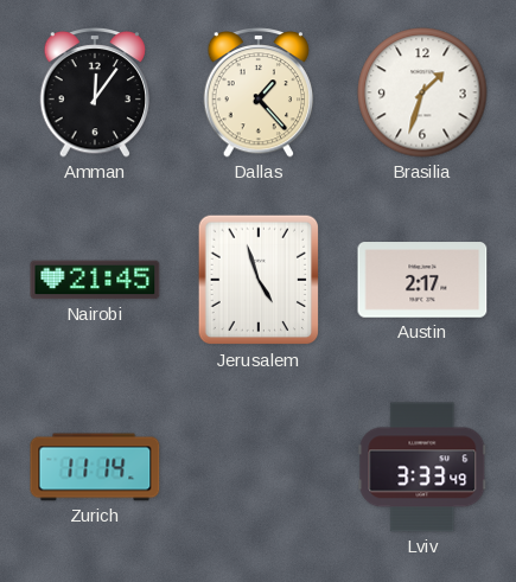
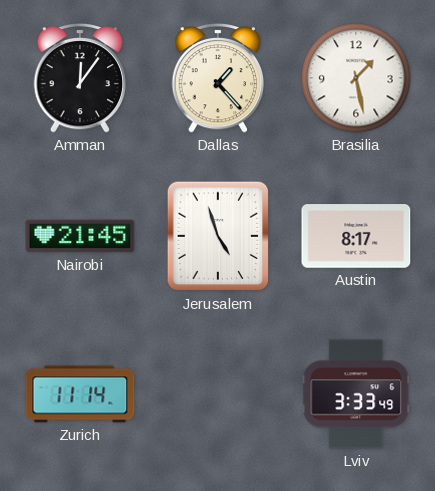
Brasilia: 1:33 -> 1:28
Austin: 2:17 -> 8:17
